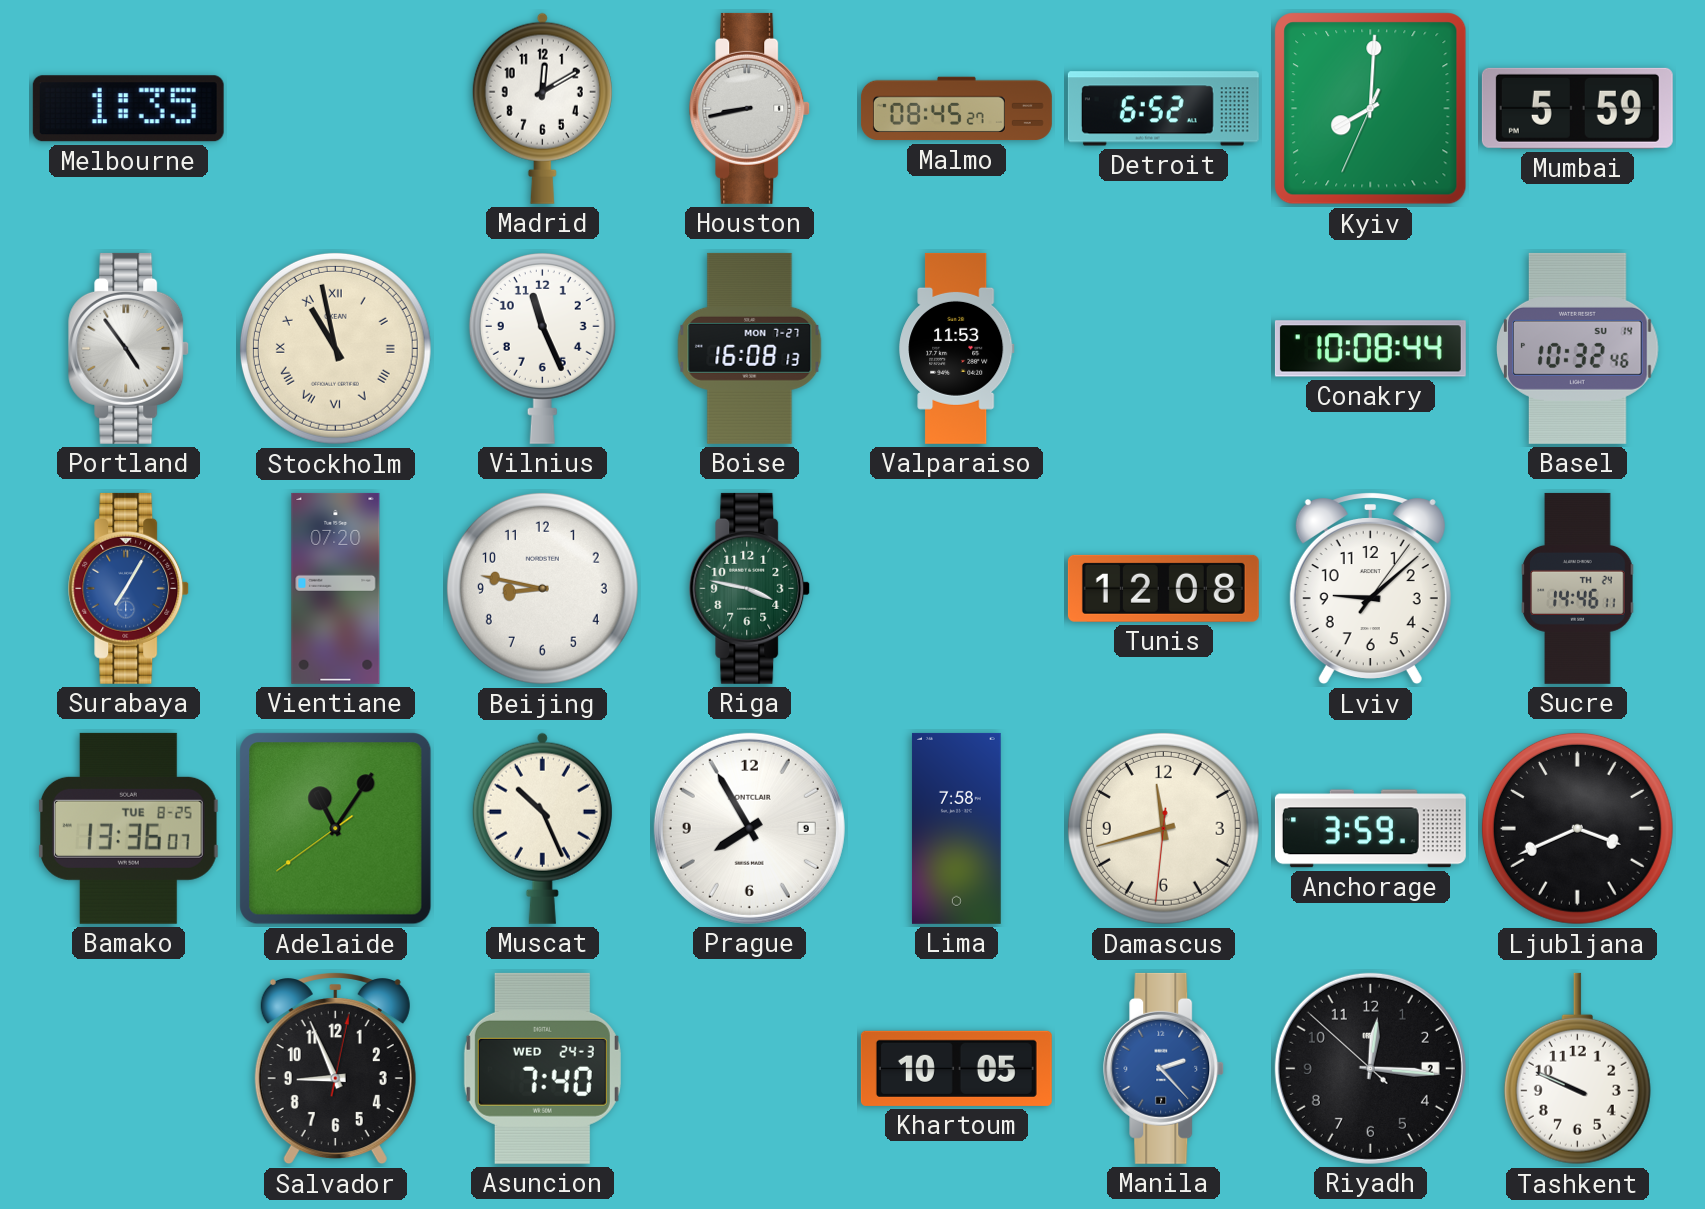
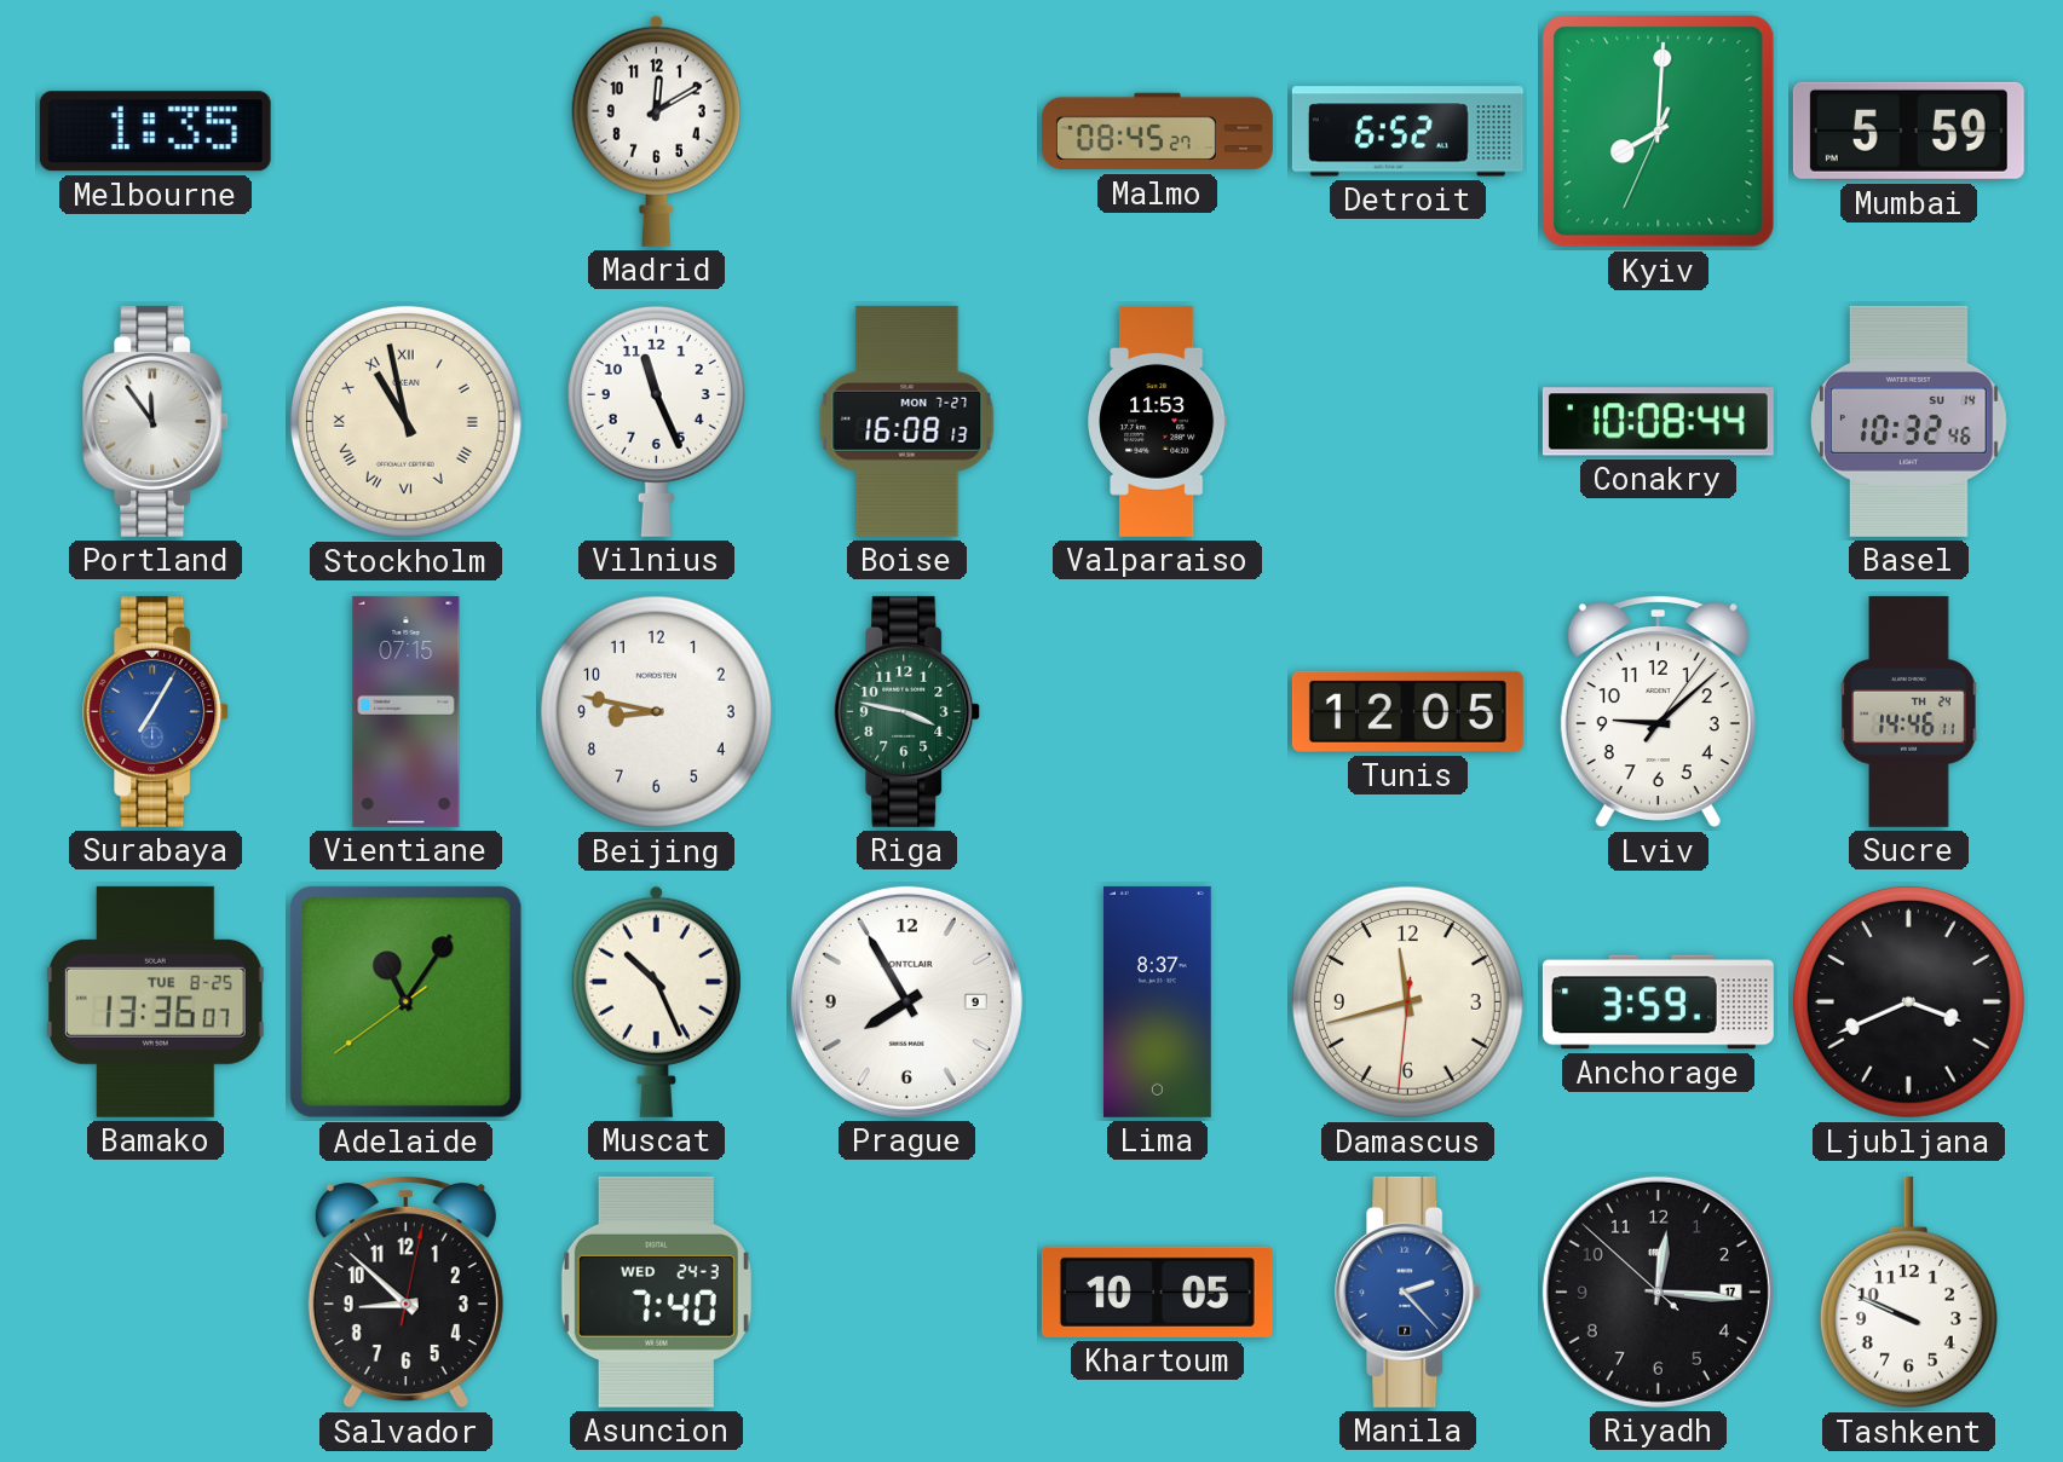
Houston: 8:43 -> none
Portland: 4:54 -> 11:54
Vientiane: 07:20 -> 07:15
Tunis: 12:08 -> 12:05
Lima: 7:58 -> 8:37
Salvador: 8:56 -> 8:52
Riyadh date: 2 -> 17
